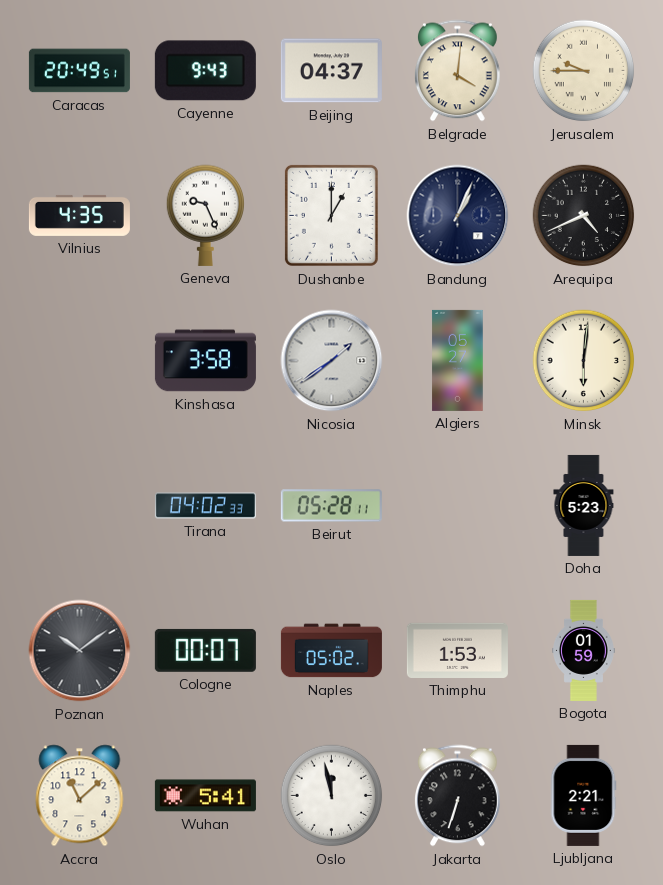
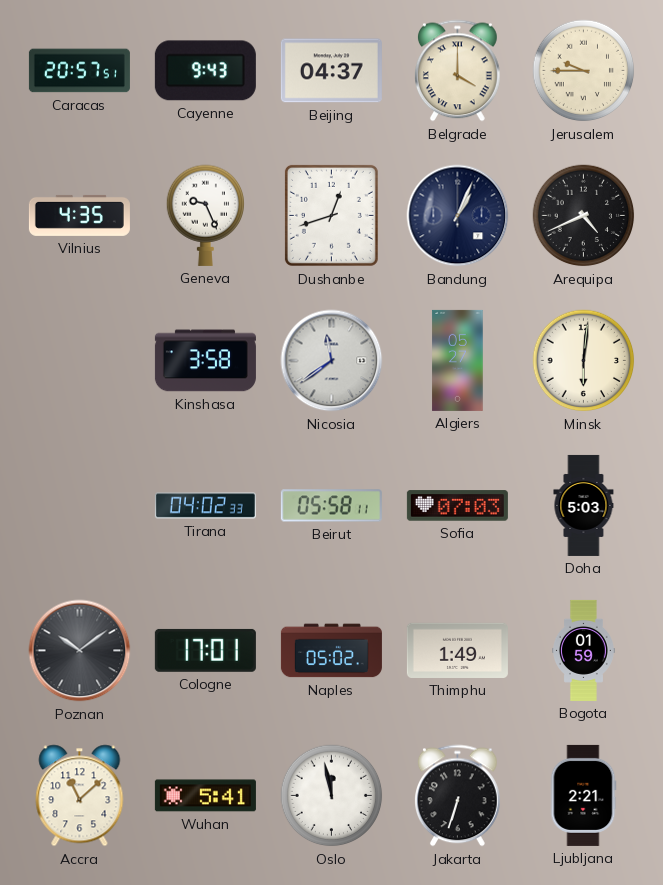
Caracas: 20:49 -> 20:57
Belgrade: 4:01 -> 4:00
Dushanbe: 1:00 -> 12:42
Nicosia: 1:39 -> 11:39
Beirut: 05:28 -> 05:58
Sofia: none -> 07:03
Doha: 5:23 -> 5:03
Cologne: 00:07 -> 17:01
Thimphu: 1:53 -> 1:49
